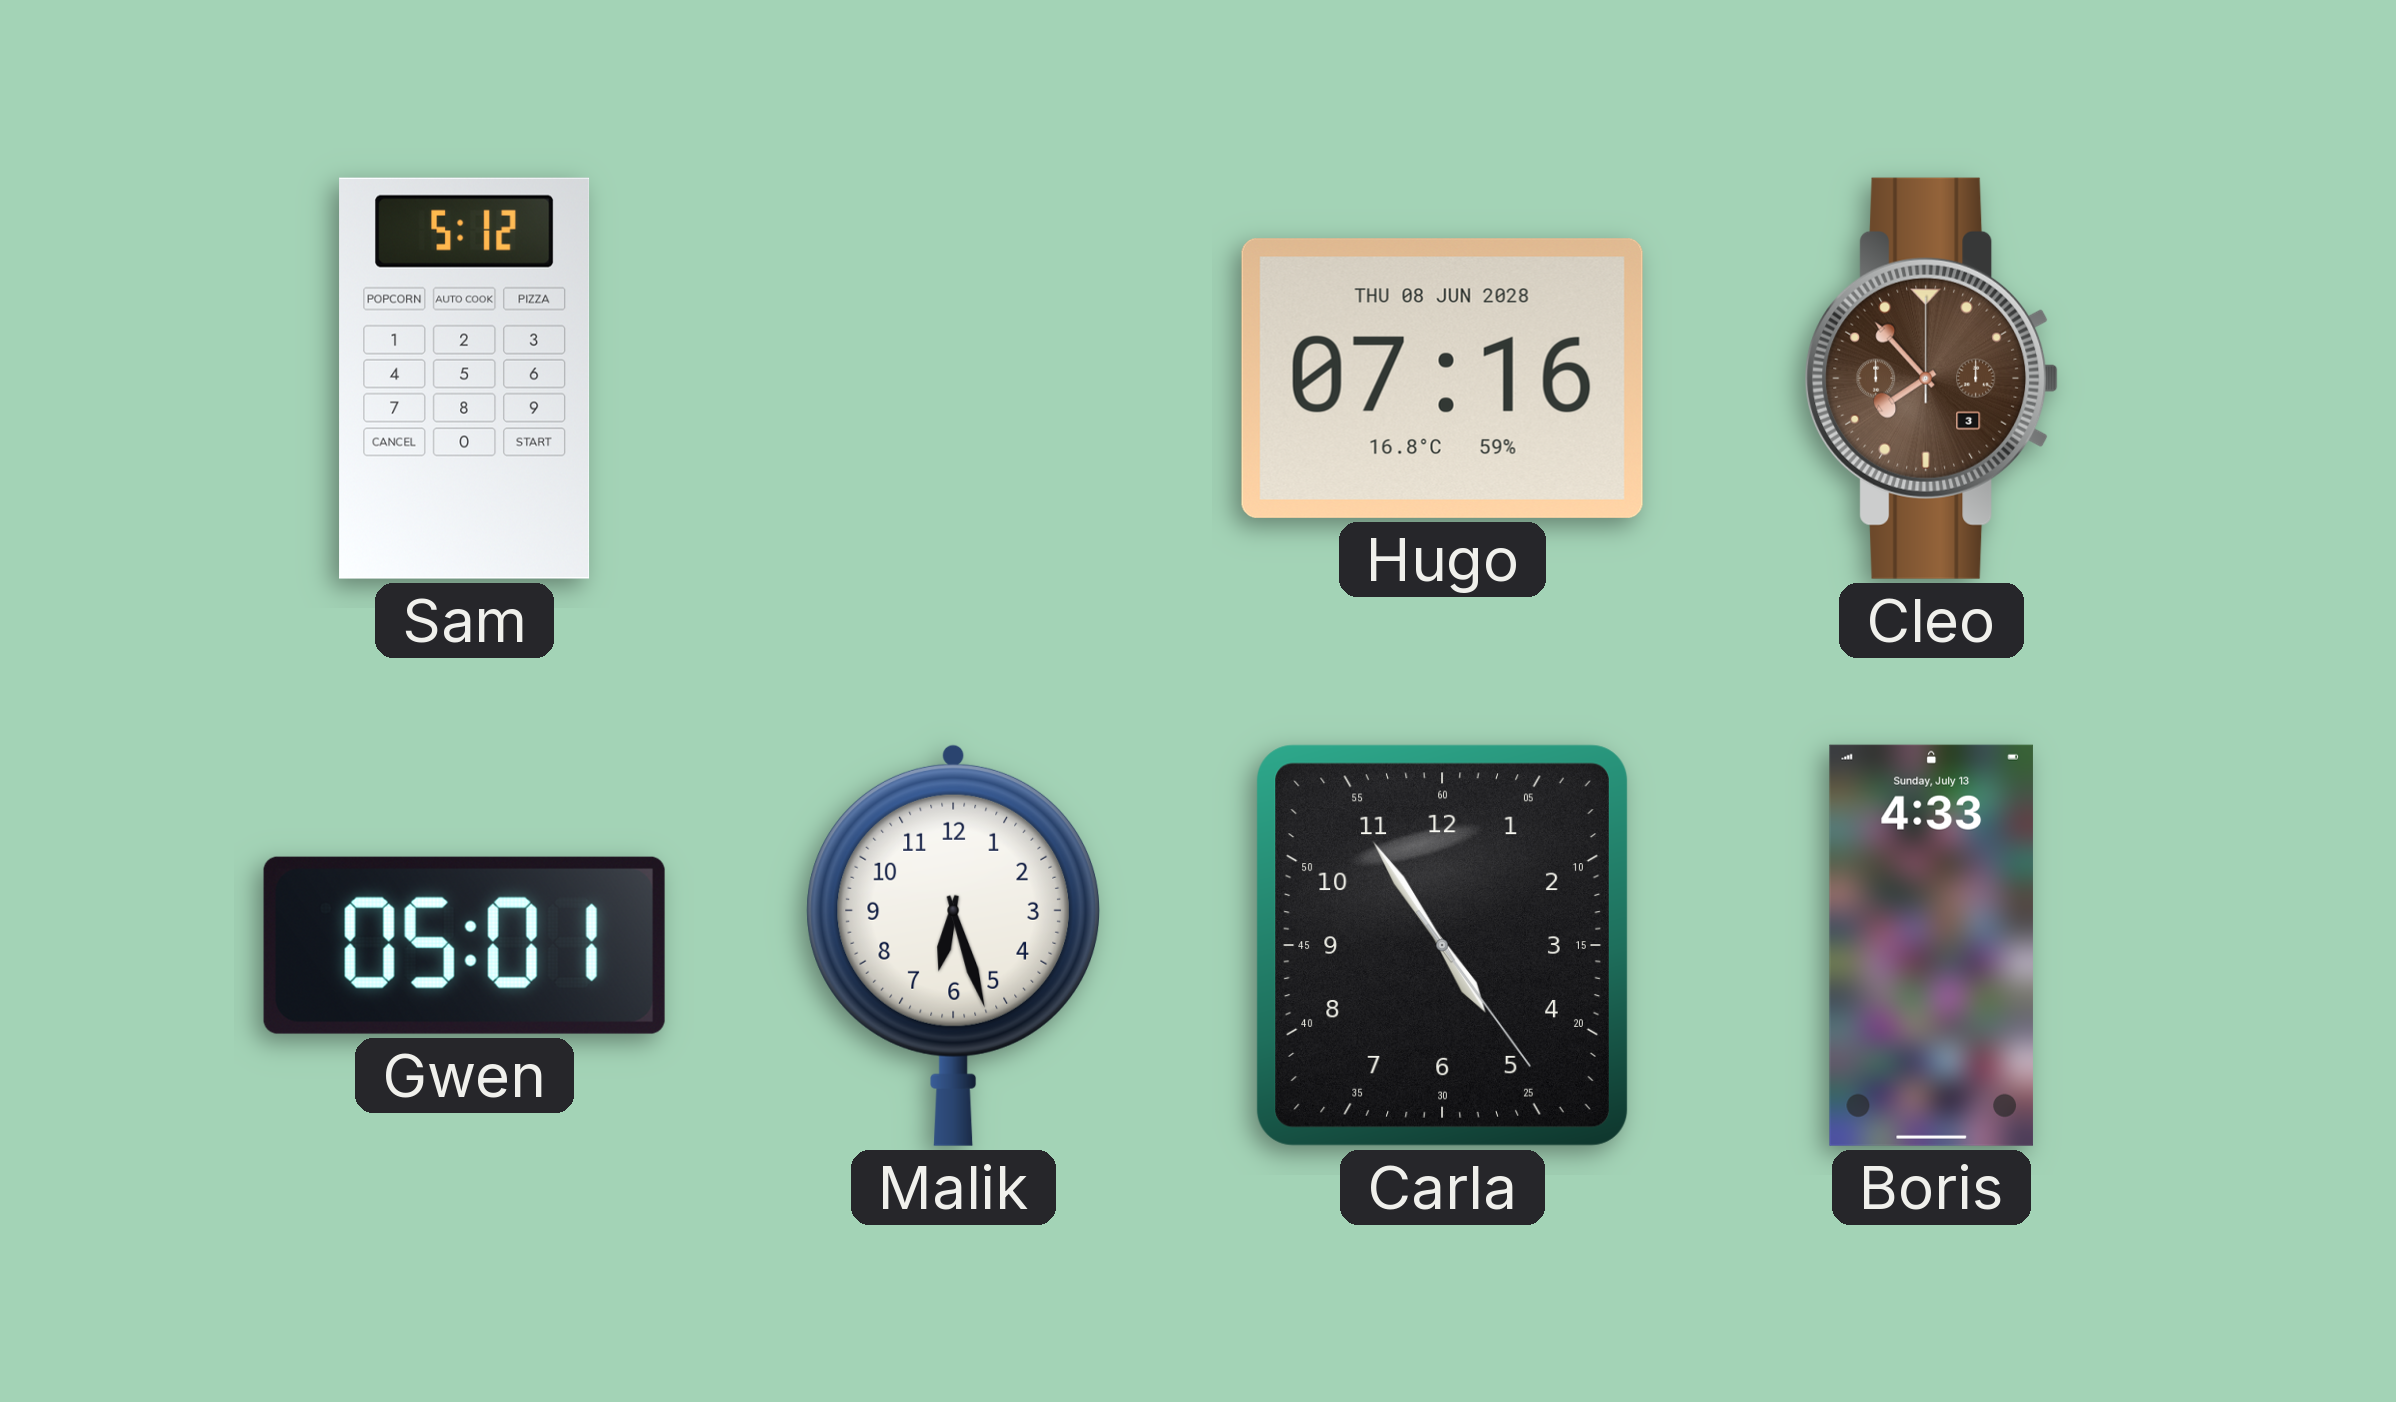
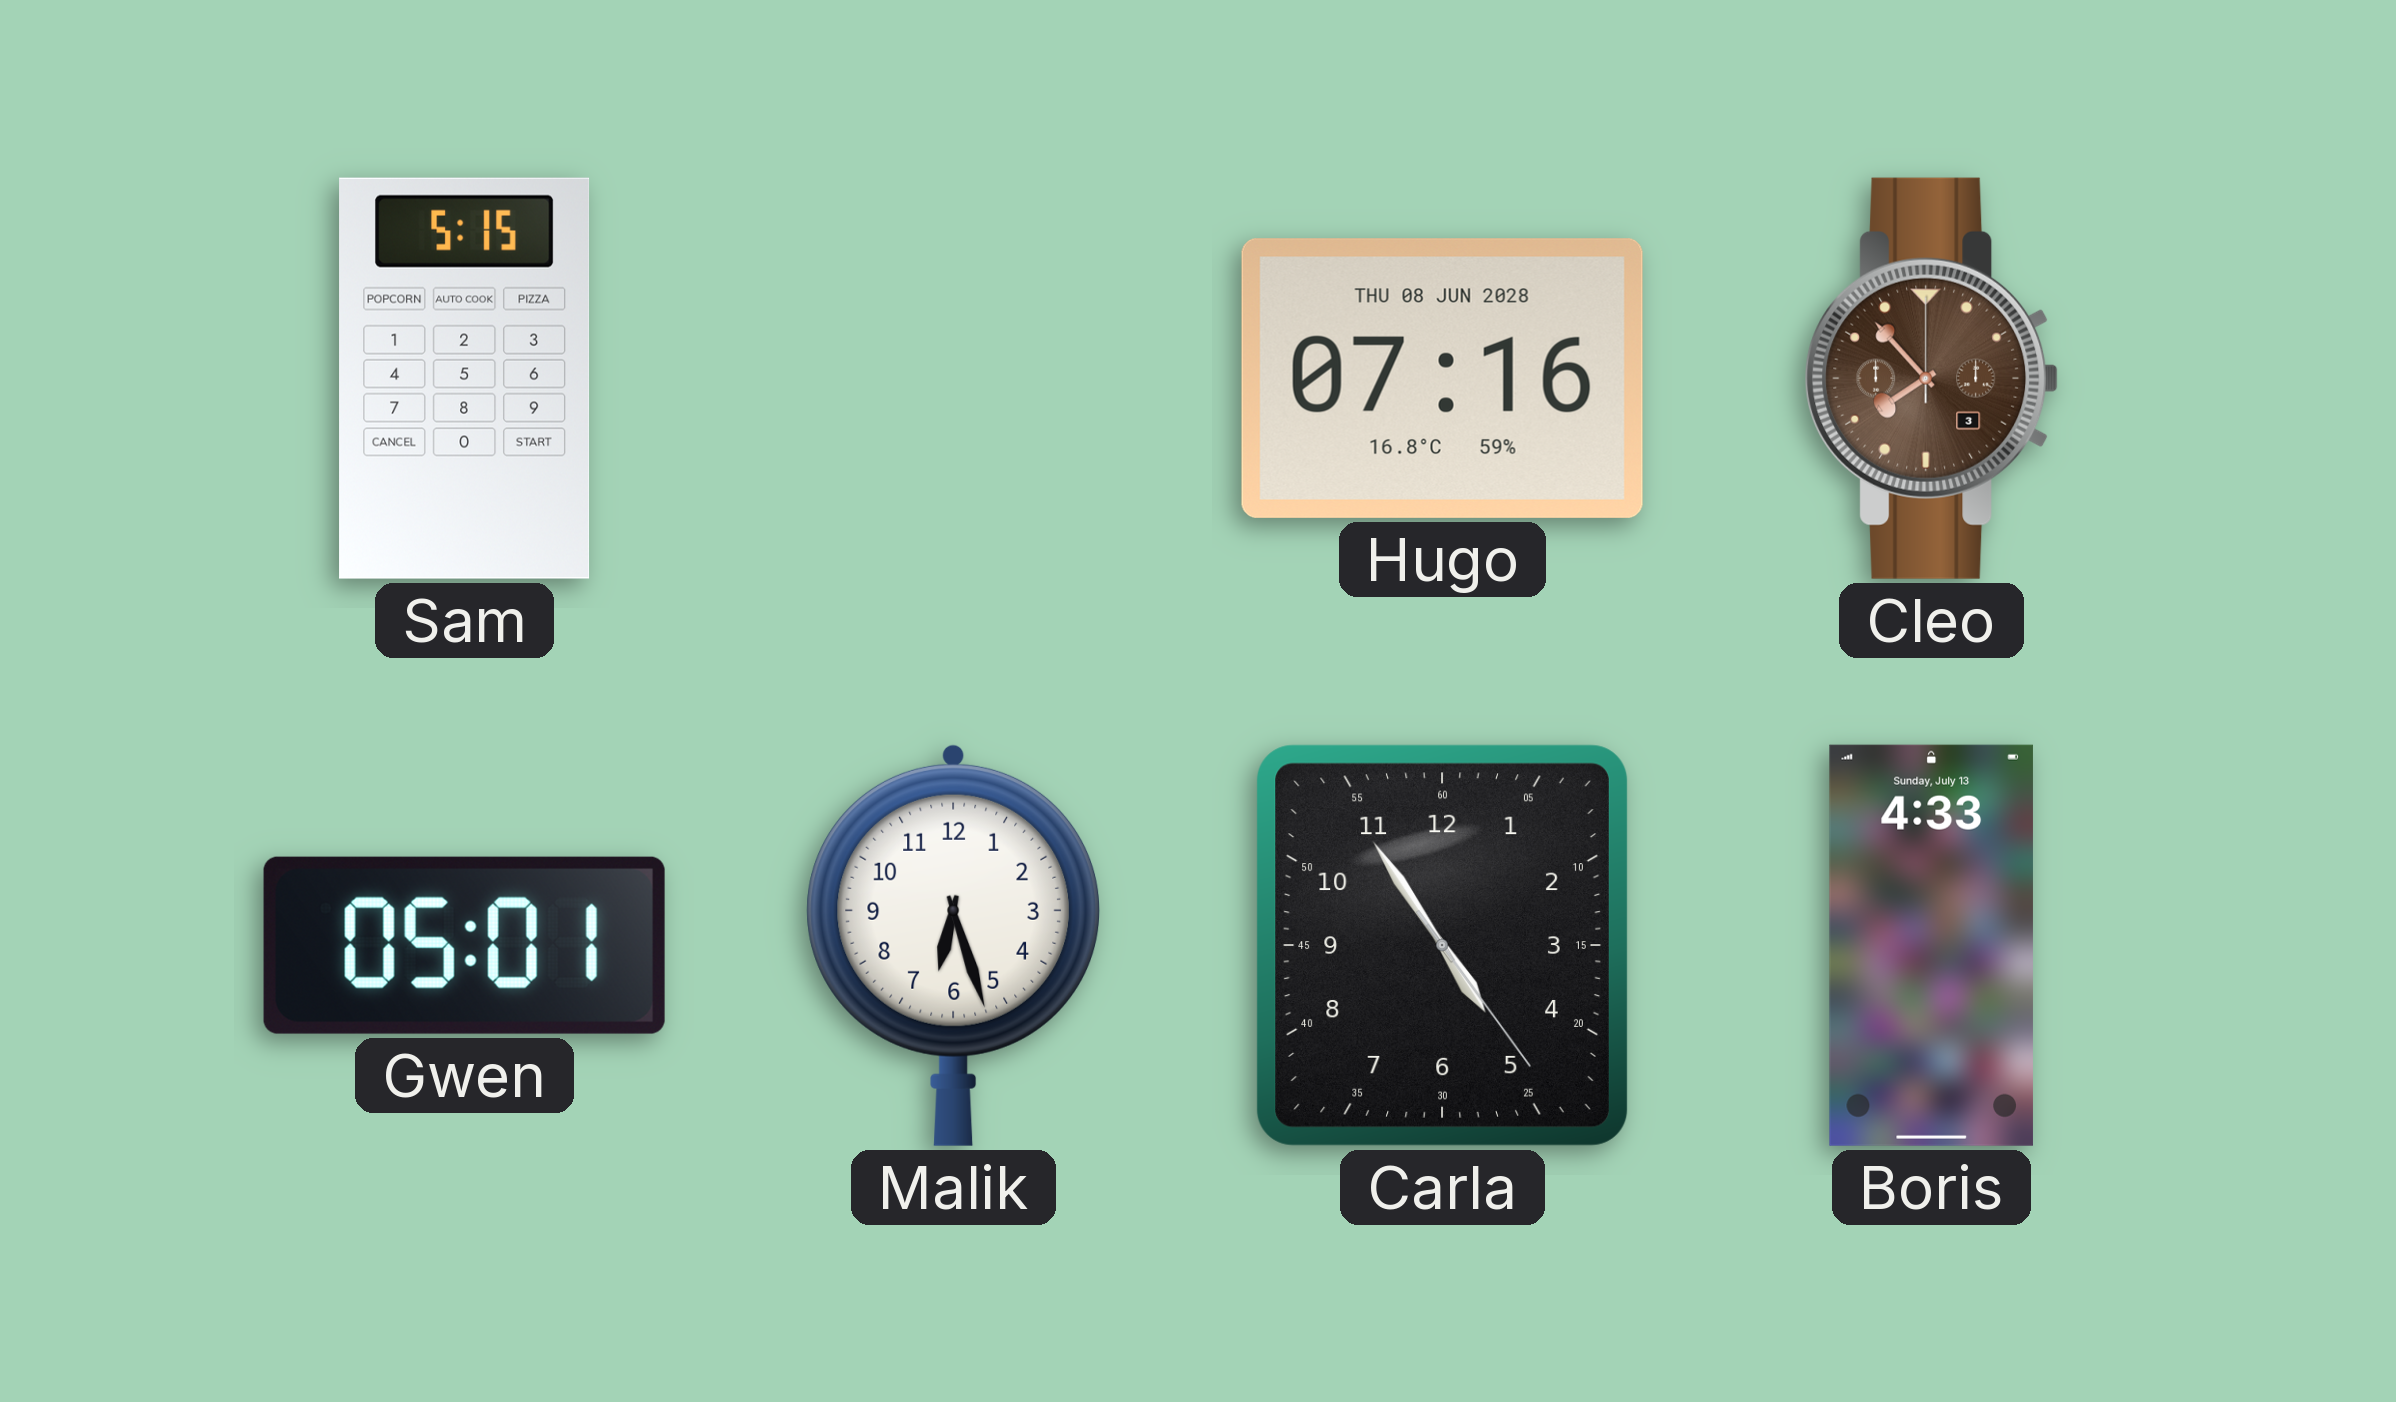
Sam: 5:12 -> 5:15
